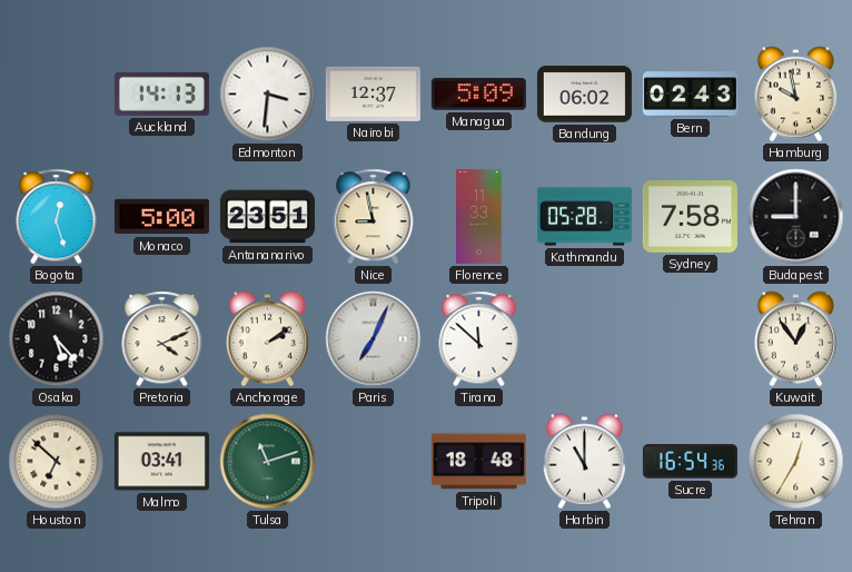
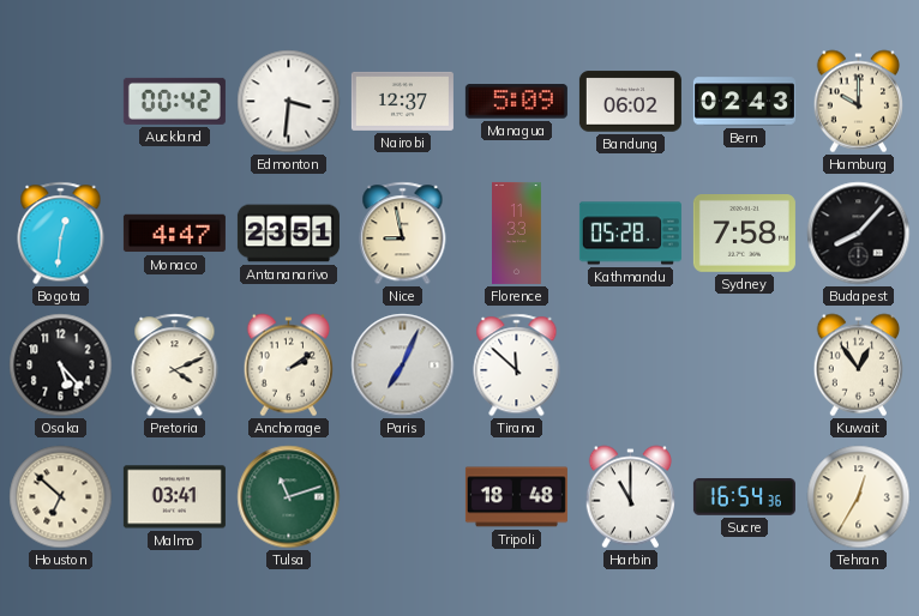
Auckland: 14:13 -> 00:42
Hamburg: 9:58 -> 10:00
Bogota: 12:27 -> 12:31
Monaco: 5:00 -> 4:47
Budapest: 9:00 -> 8:07
